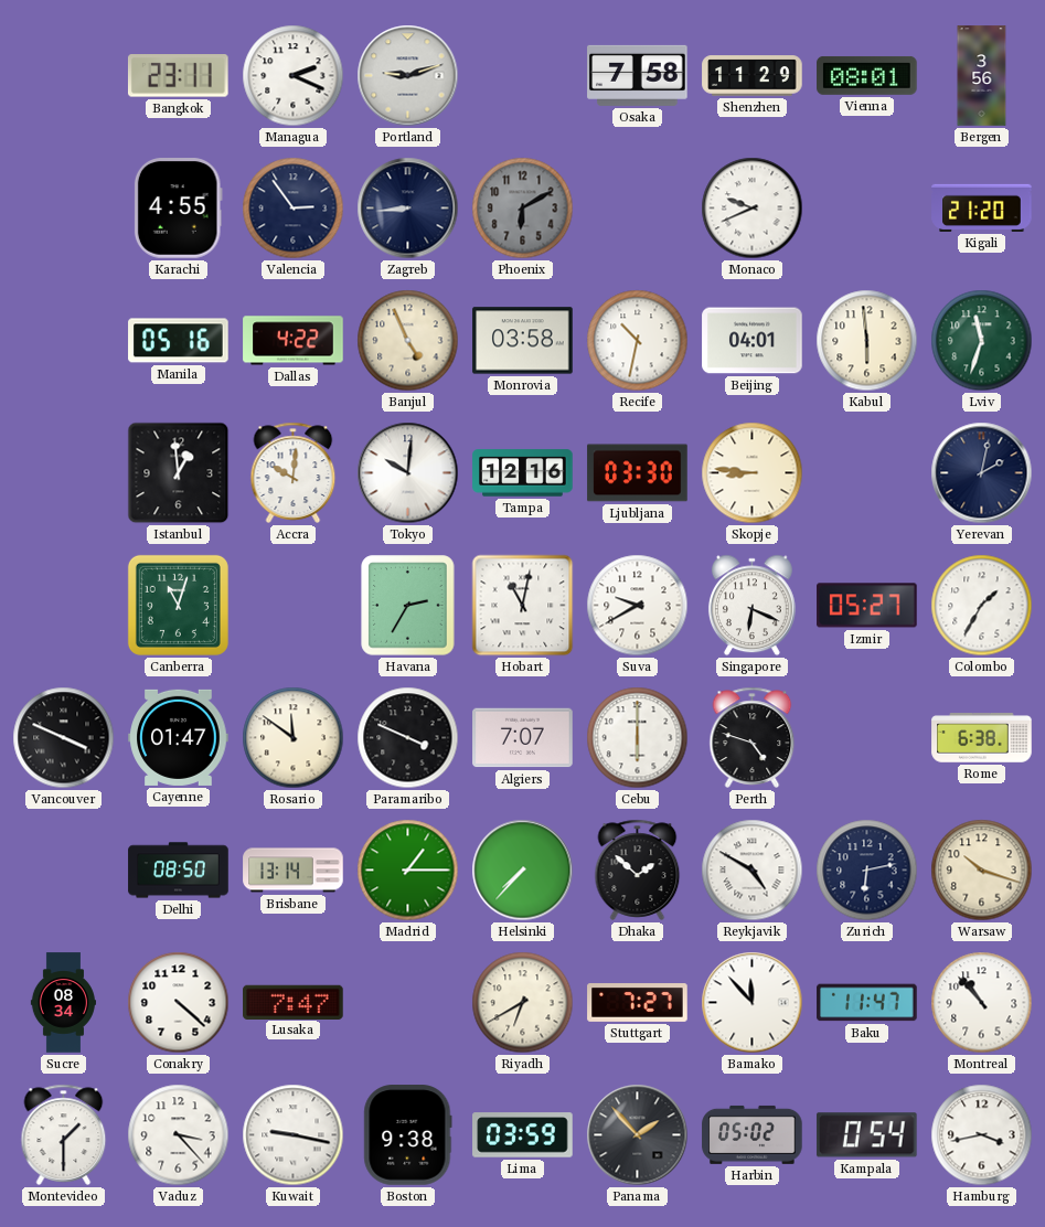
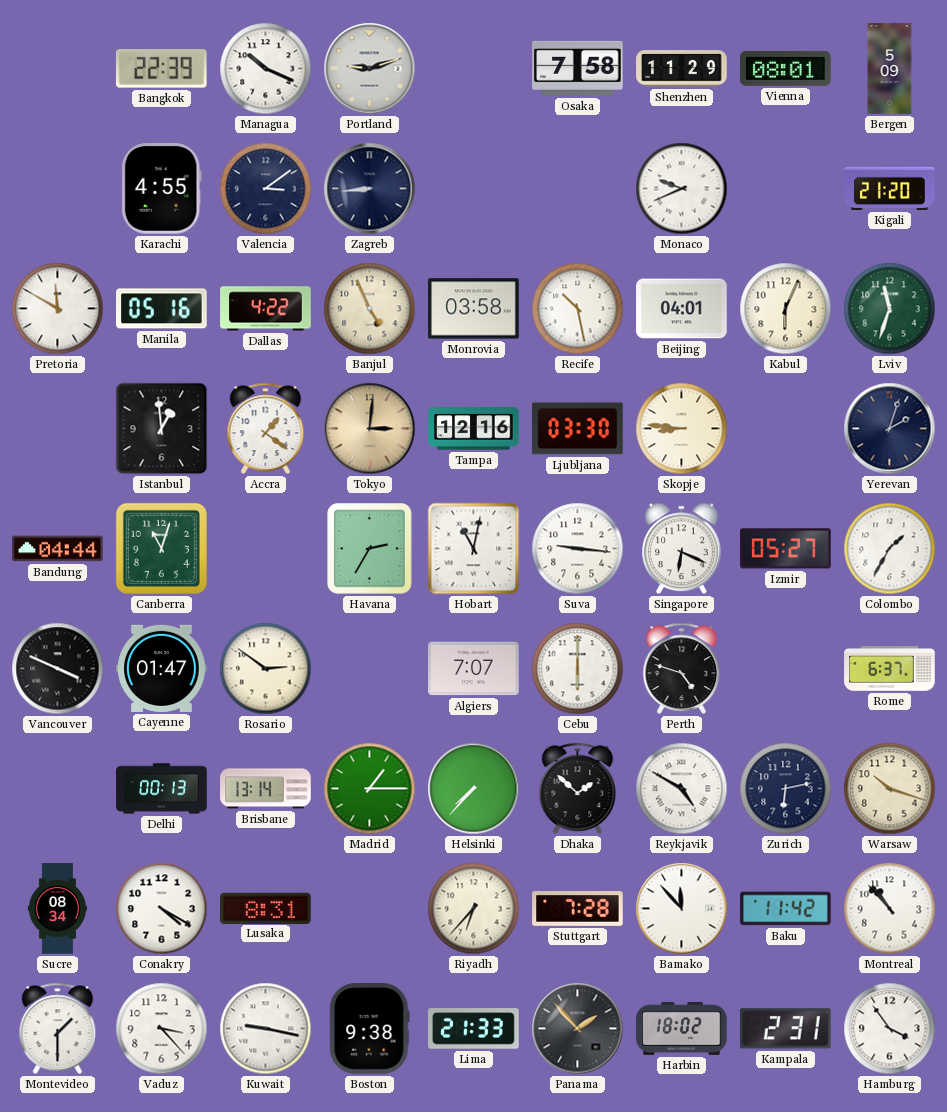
Bangkok: 23:11 -> 22:39
Managua: 2:19 -> 10:19
Bergen: 3:56 -> 5:09
Valencia: 2:54 -> 3:09
Phoenix: 6:10 -> none
Pretoria: none -> 11:50
Recife: 10:32 -> 10:28
Kabul: 5:59 -> 6:04
Accra: 10:01 -> 1:21
Tokyo: 10:01 -> 3:01
Tokyo dial: white -> champagne
Yerevan: 2:02 -> 2:03
Bandung: none -> 04:44
Suva: 9:40 -> 9:16
Rosario: 11:51 -> 2:51
Paramaribo: 3:49 -> none
Rome: 6:38 -> 6:37
Delhi: 08:50 -> 00:13
Conakry: 4:22 -> 4:20
Lusaka: 7:47 -> 8:31
Riyadh: 6:40 -> 6:37
Stuttgart: 7:27 -> 7:28
Baku: 11:47 -> 11:42
Lima: 03:59 -> 21:33
Harbin: 05:02 -> 18:02
Kampala: 0:54 -> 2:31
Hamburg: 3:43 -> 3:54
